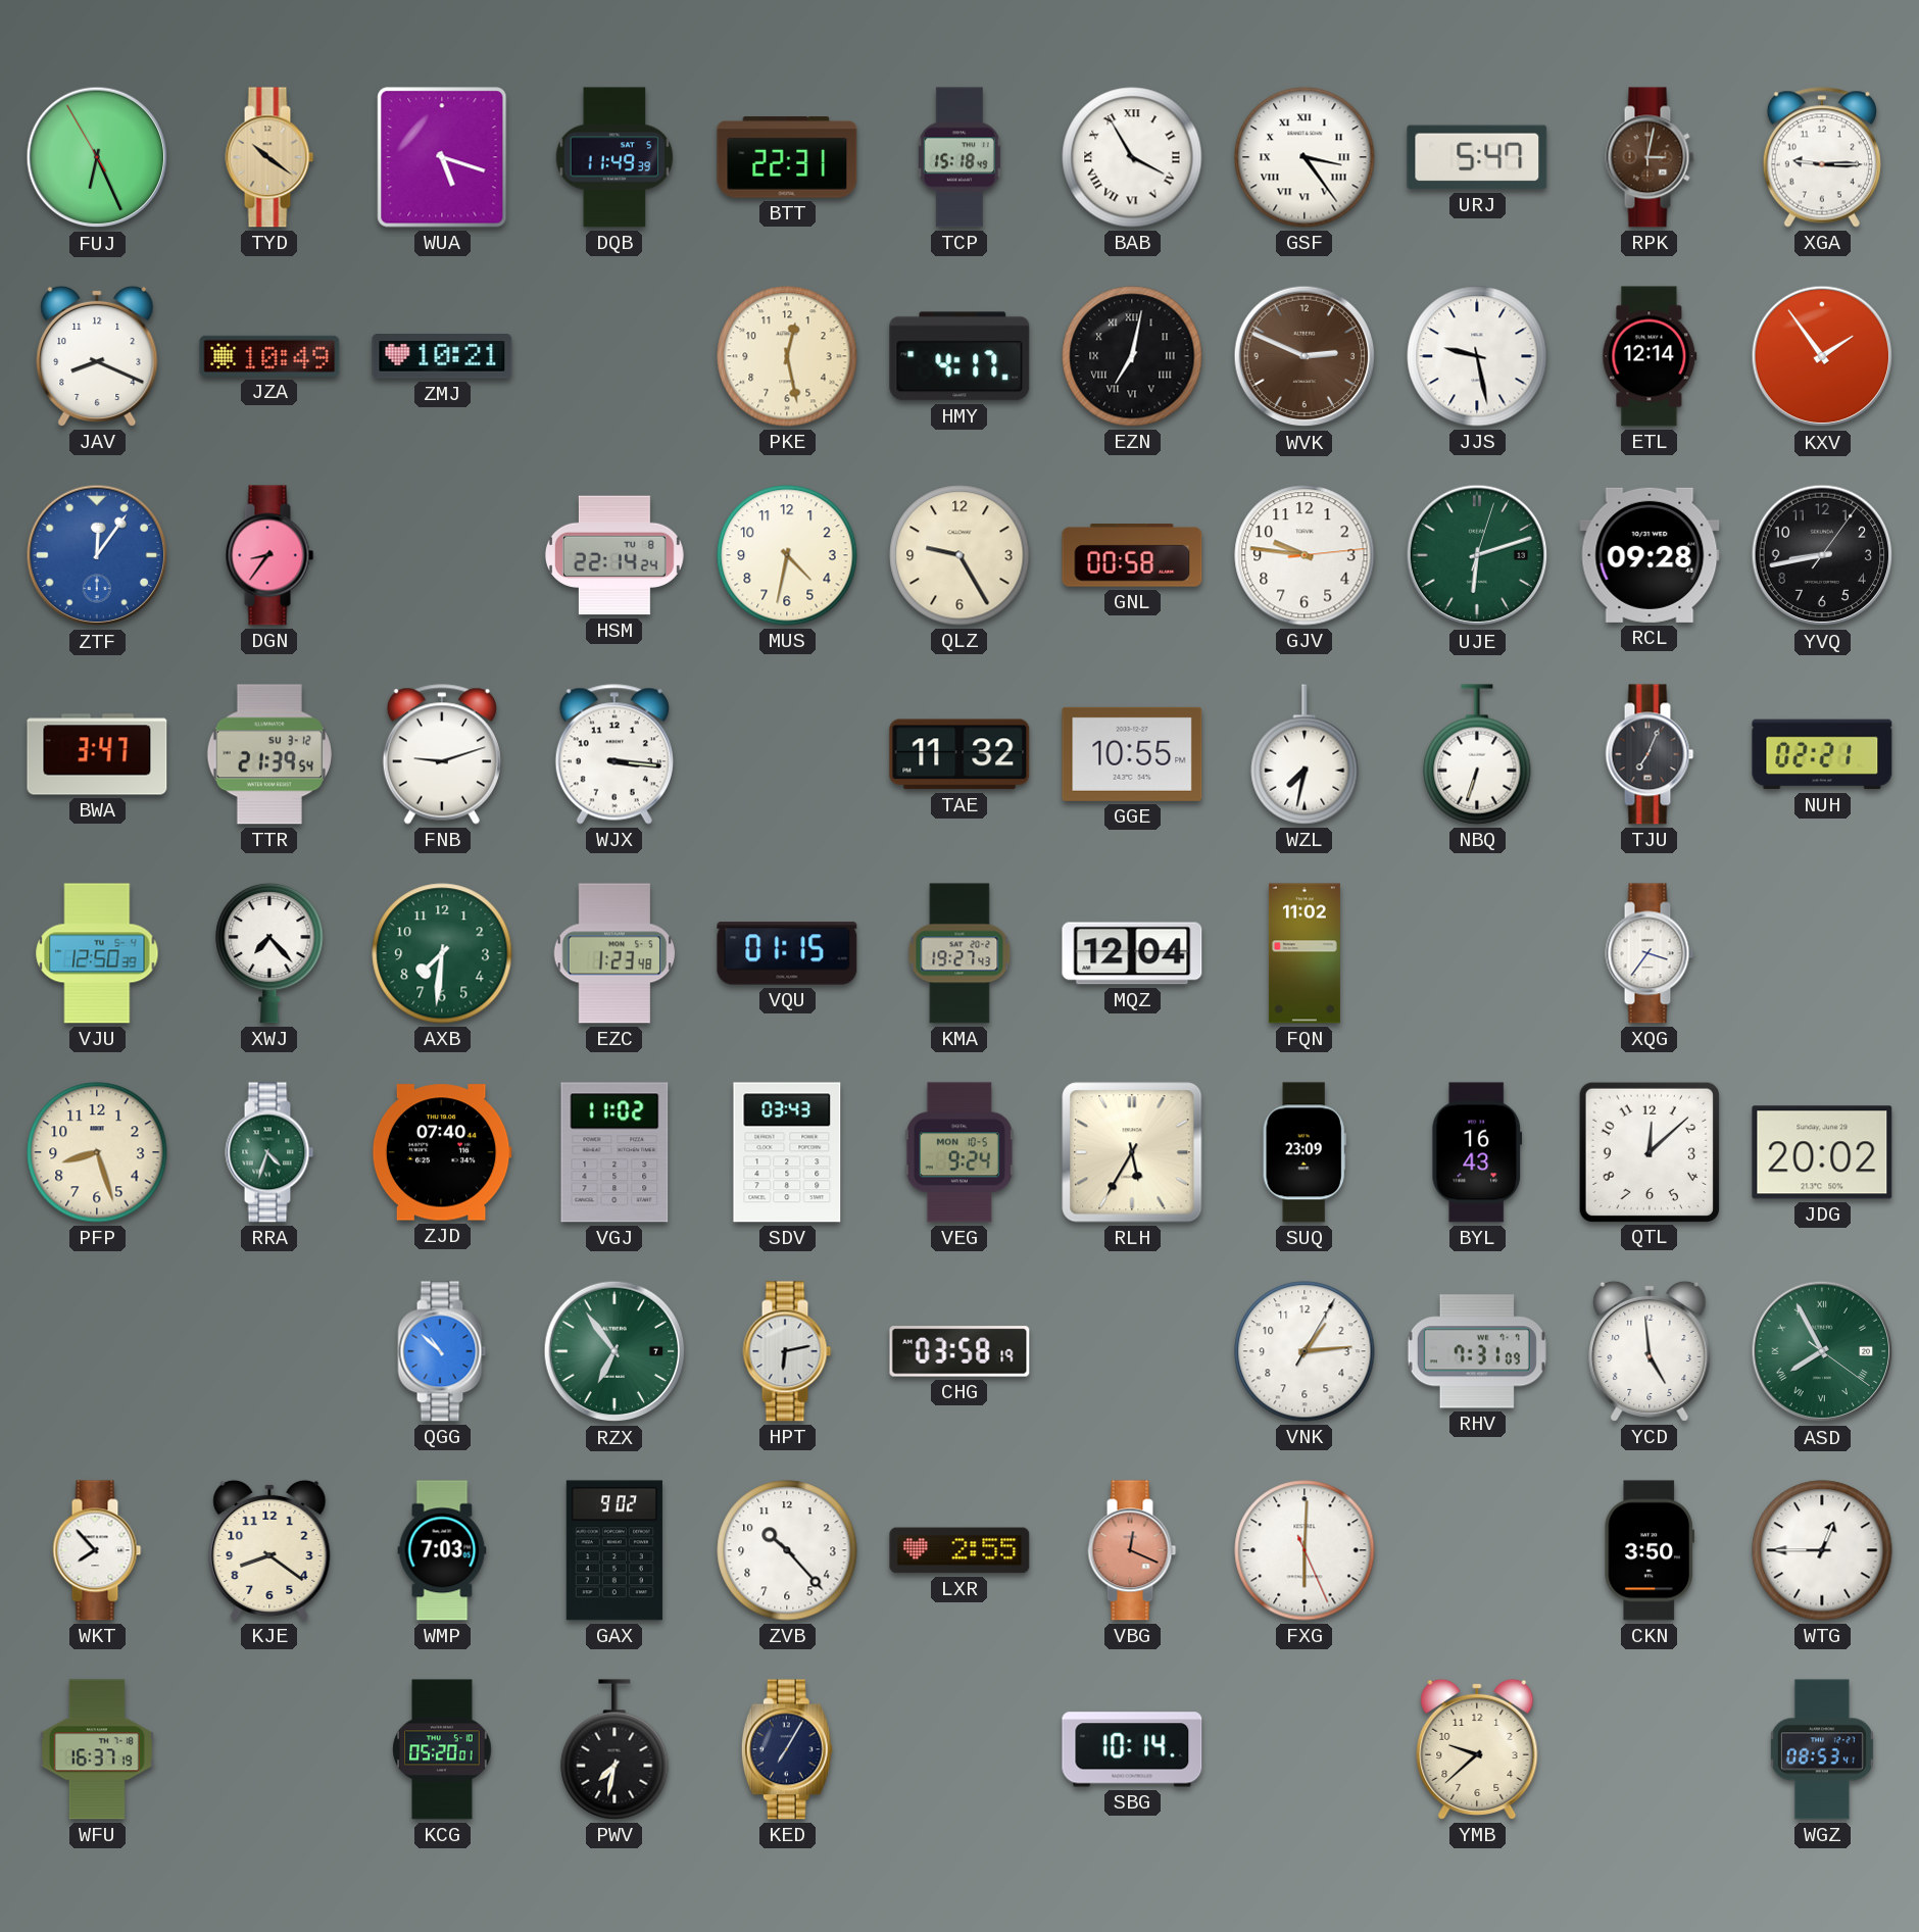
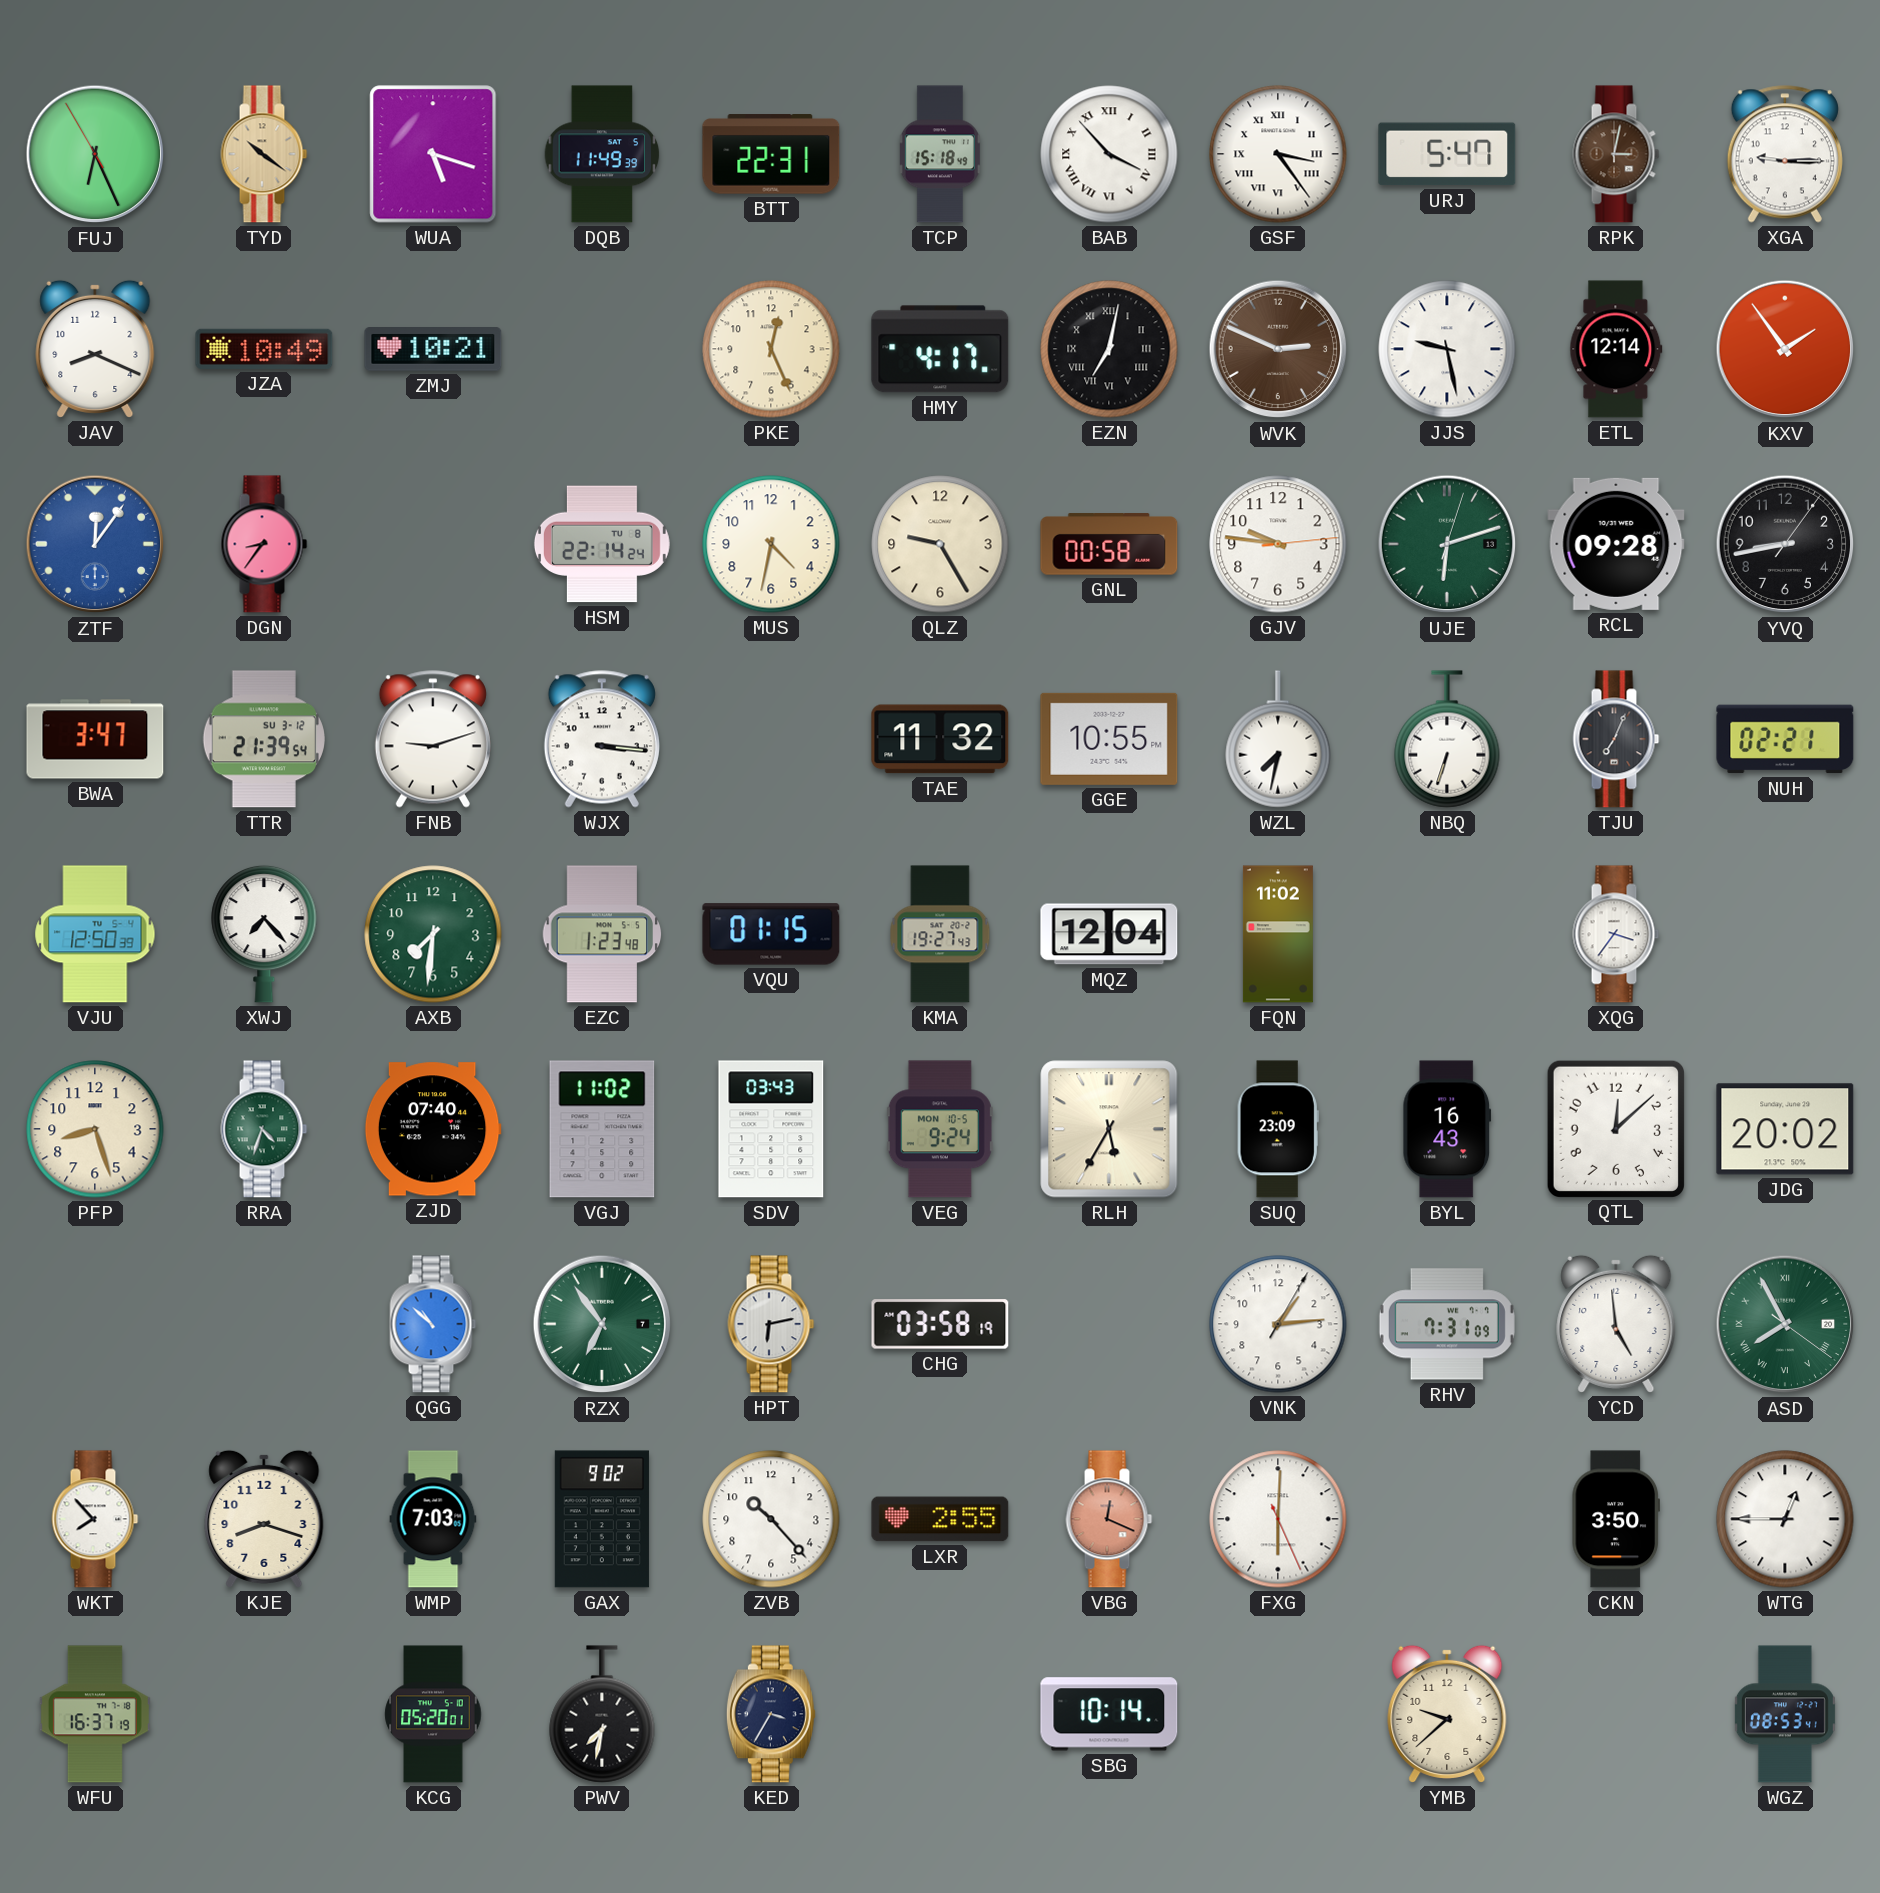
BAB: 3:55 -> 3:53
PKE: 12:28 -> 12:26
KJE: 8:21 -> 8:18
KED: 7:05 -> 3:35
